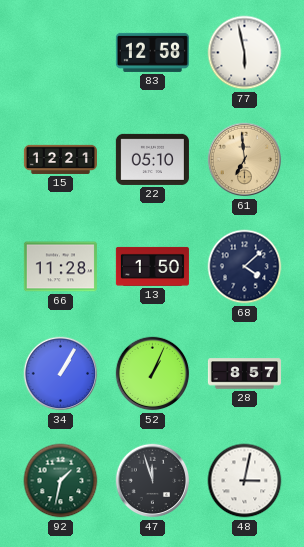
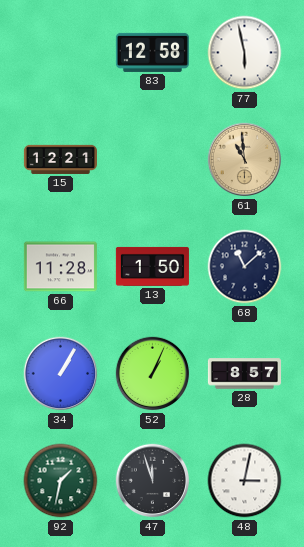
22: 05:10 -> none
61: 6:59 -> 10:59
68: 4:08 -> 11:08
